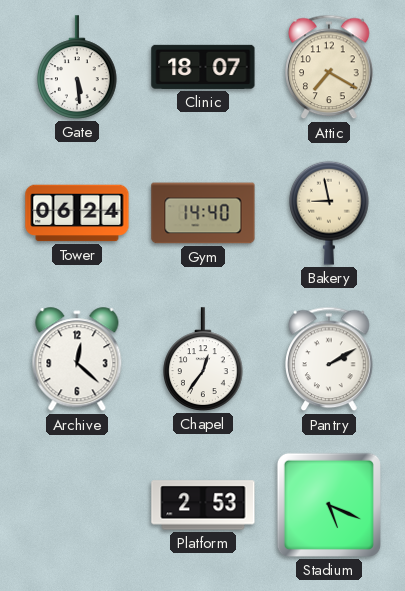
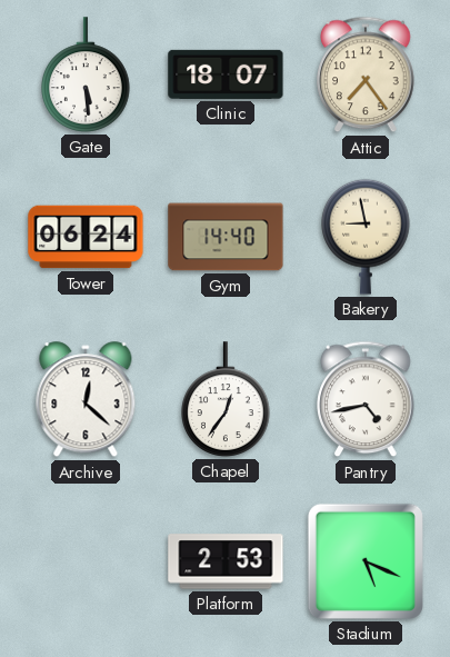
Attic: 7:20 -> 7:24
Pantry: 2:10 -> 4:43
